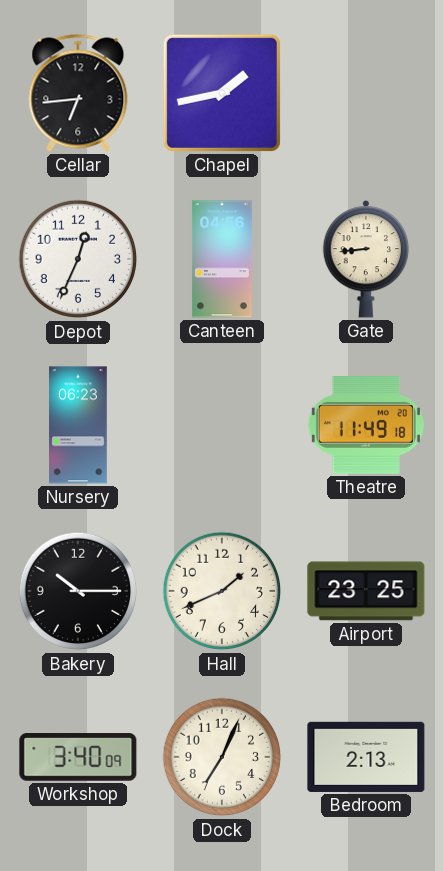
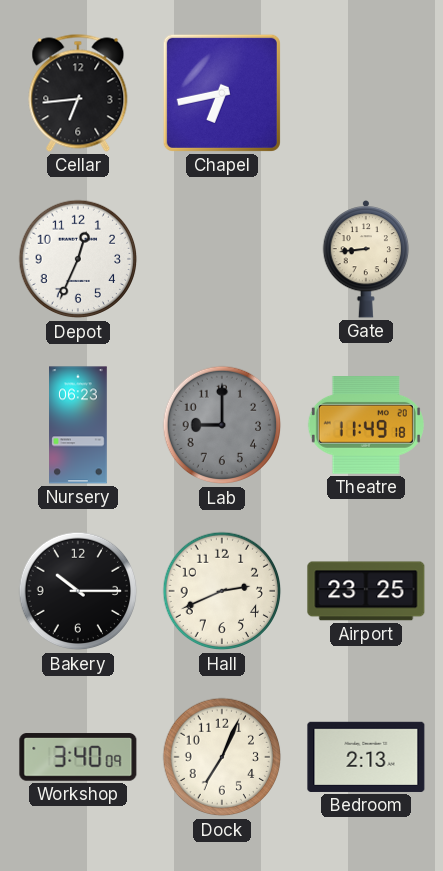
Chapel: 1:43 -> 6:43
Canteen: 04:56 -> none
Lab: none -> 9:00
Hall: 1:41 -> 2:41
